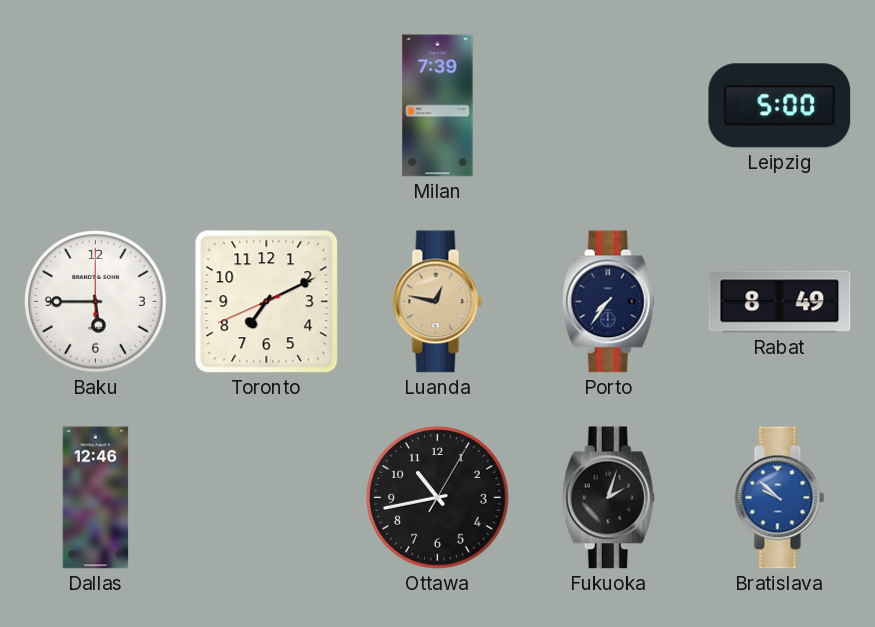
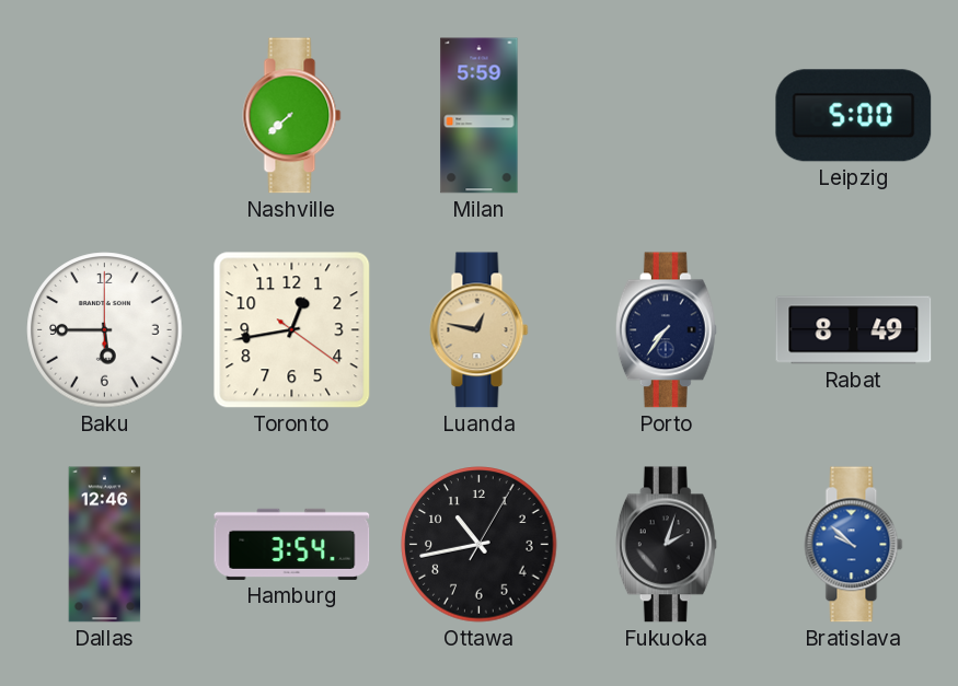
Nashville: none -> 7:38
Milan: 7:39 -> 5:59
Toronto: 7:10 -> 12:43
Hamburg: none -> 3:54
